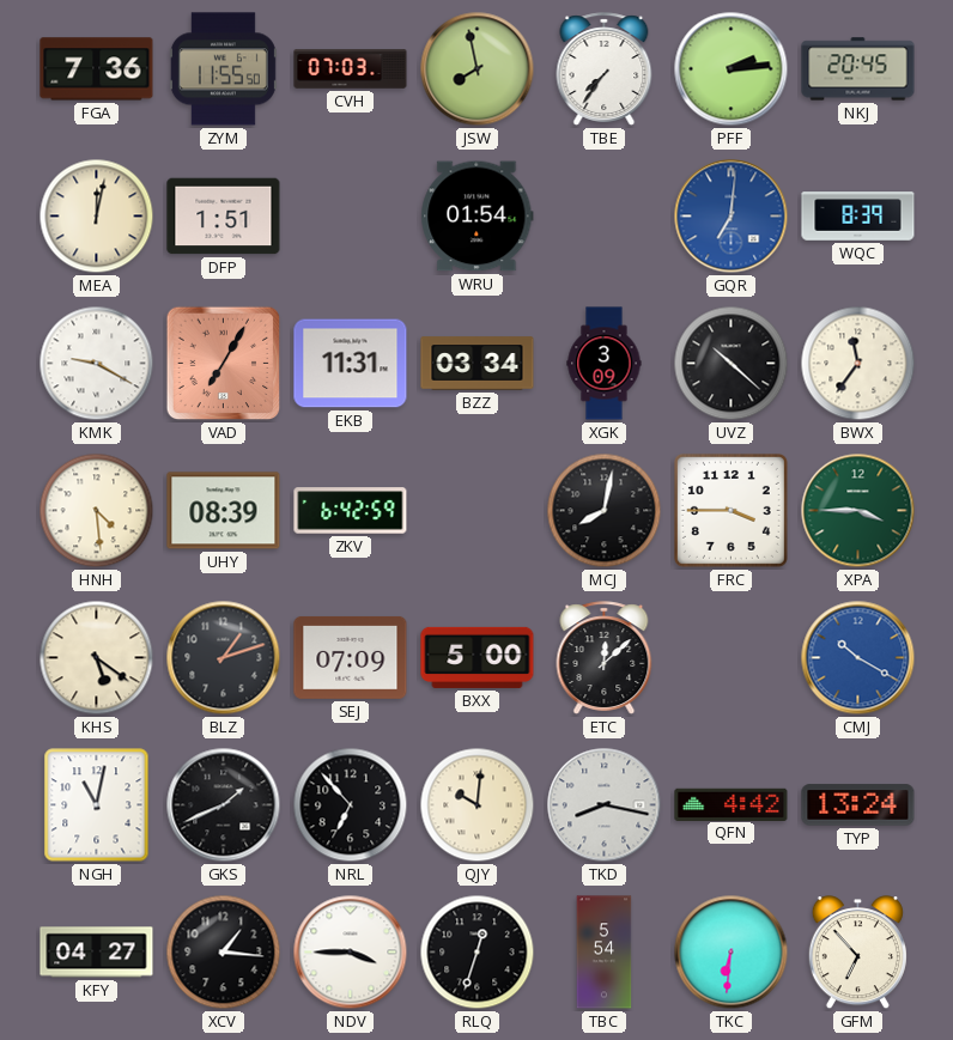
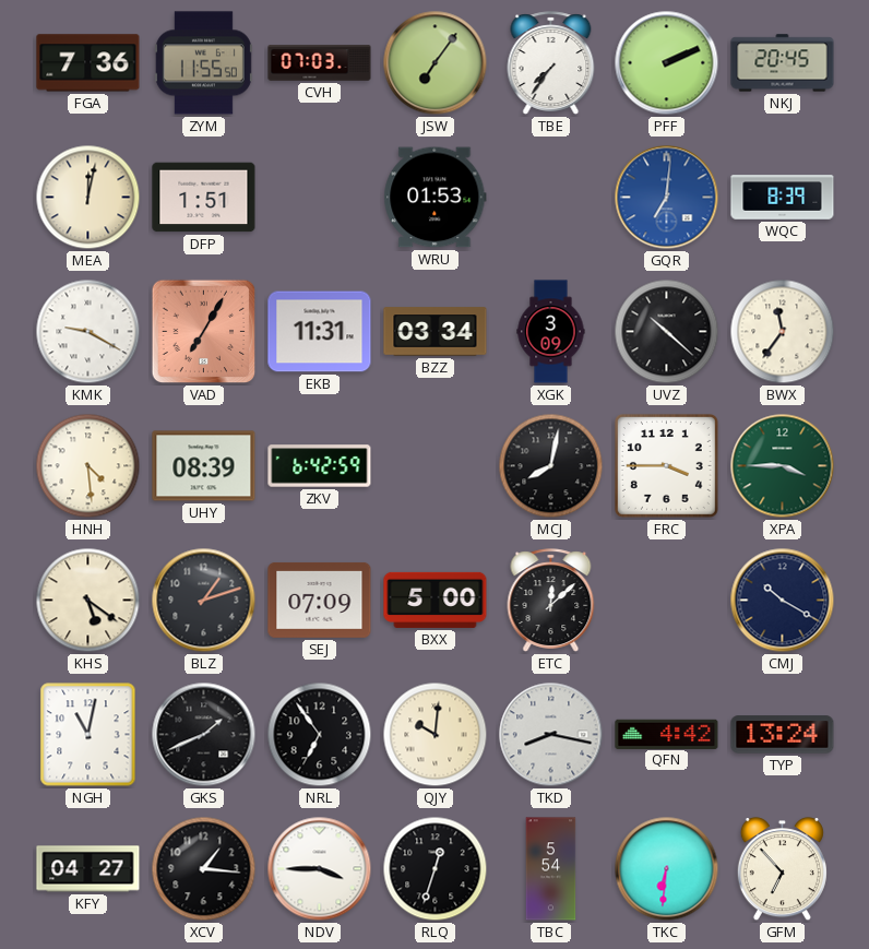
JSW: 7:58 -> 7:06
PFF: 2:14 -> 2:11
WRU: 01:54 -> 01:53
CMJ dial: blue -> navy
NRL: 6:53 -> 6:54
